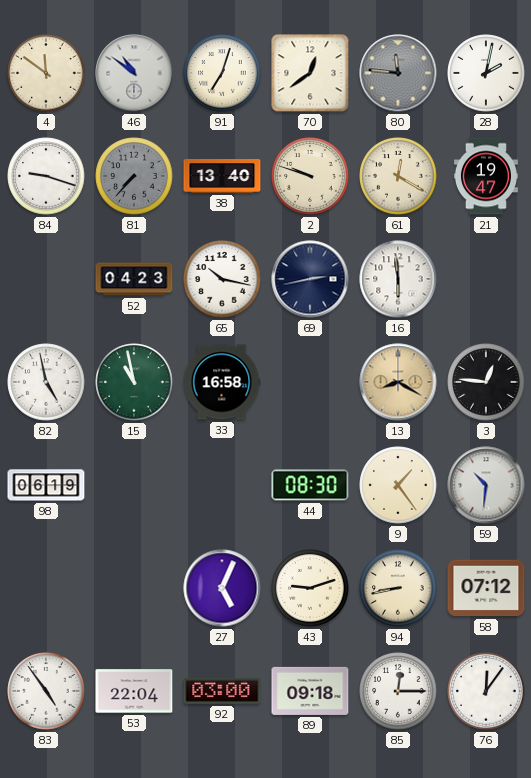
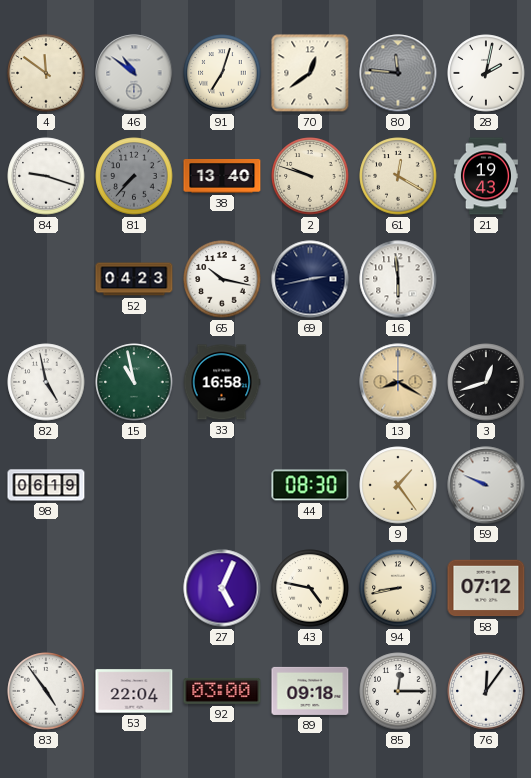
21: 19:47 -> 19:43
3: 12:46 -> 12:42
59: 10:31 -> 9:49
43: 9:12 -> 4:47
